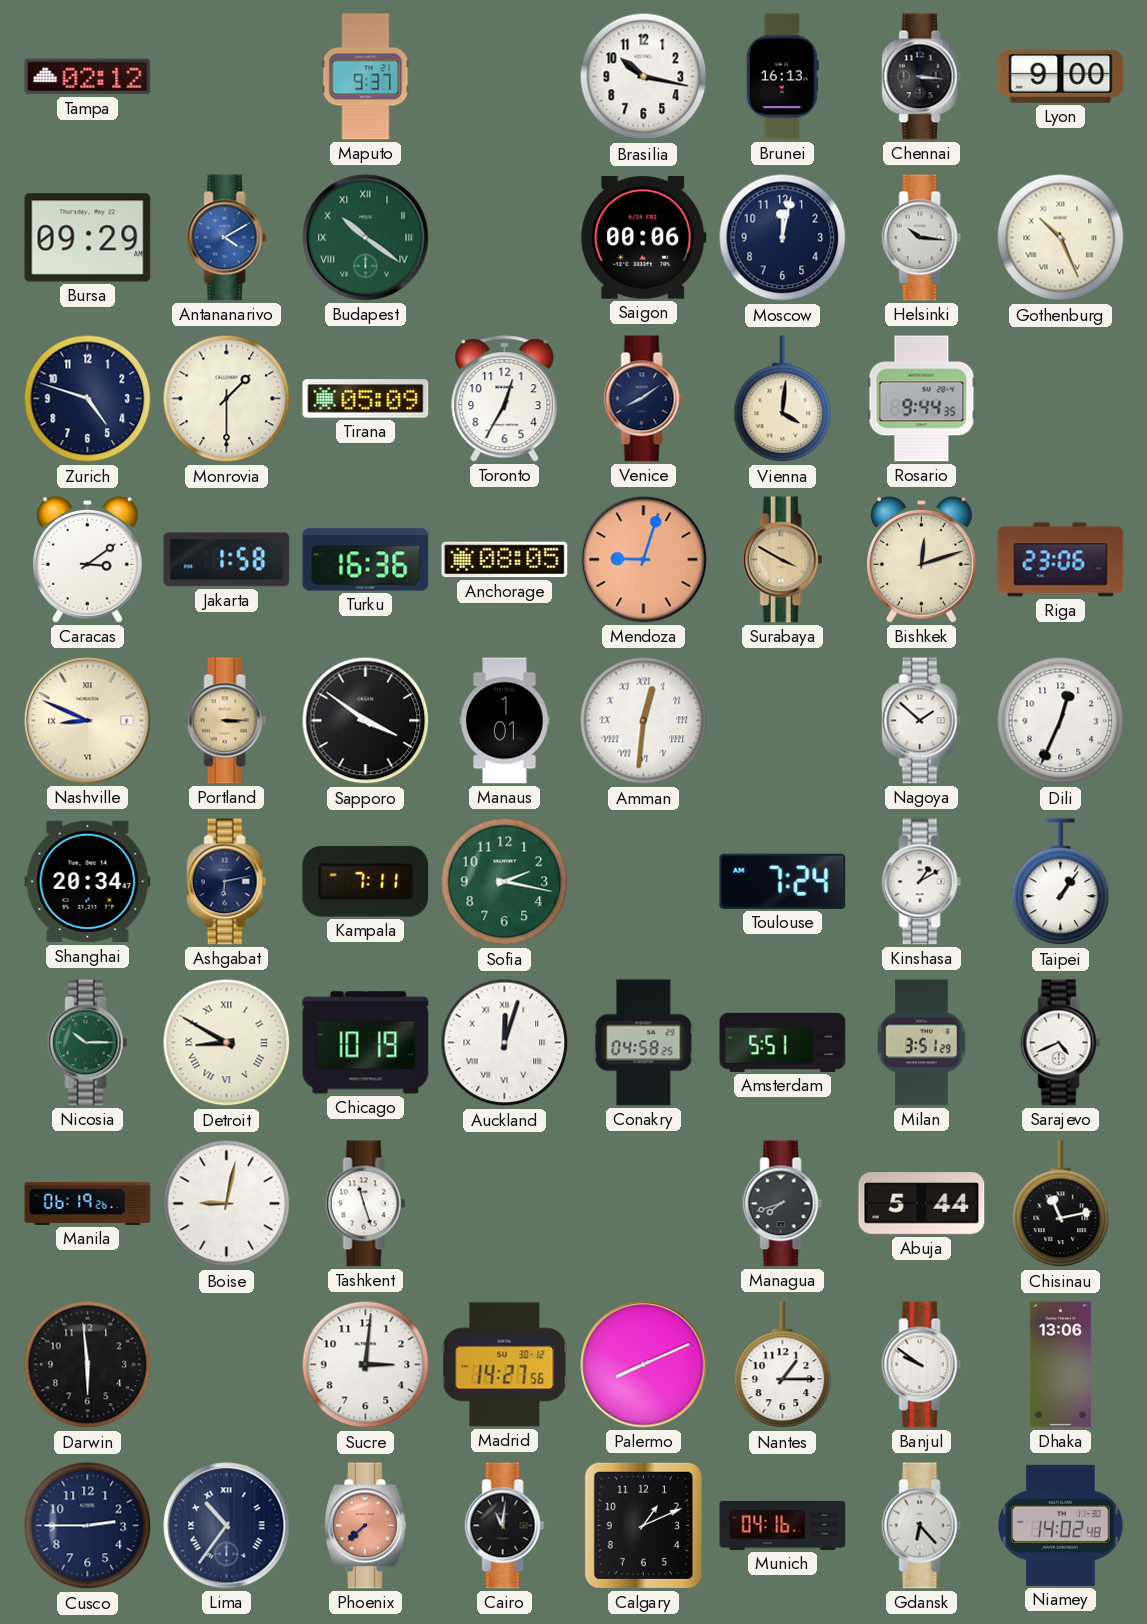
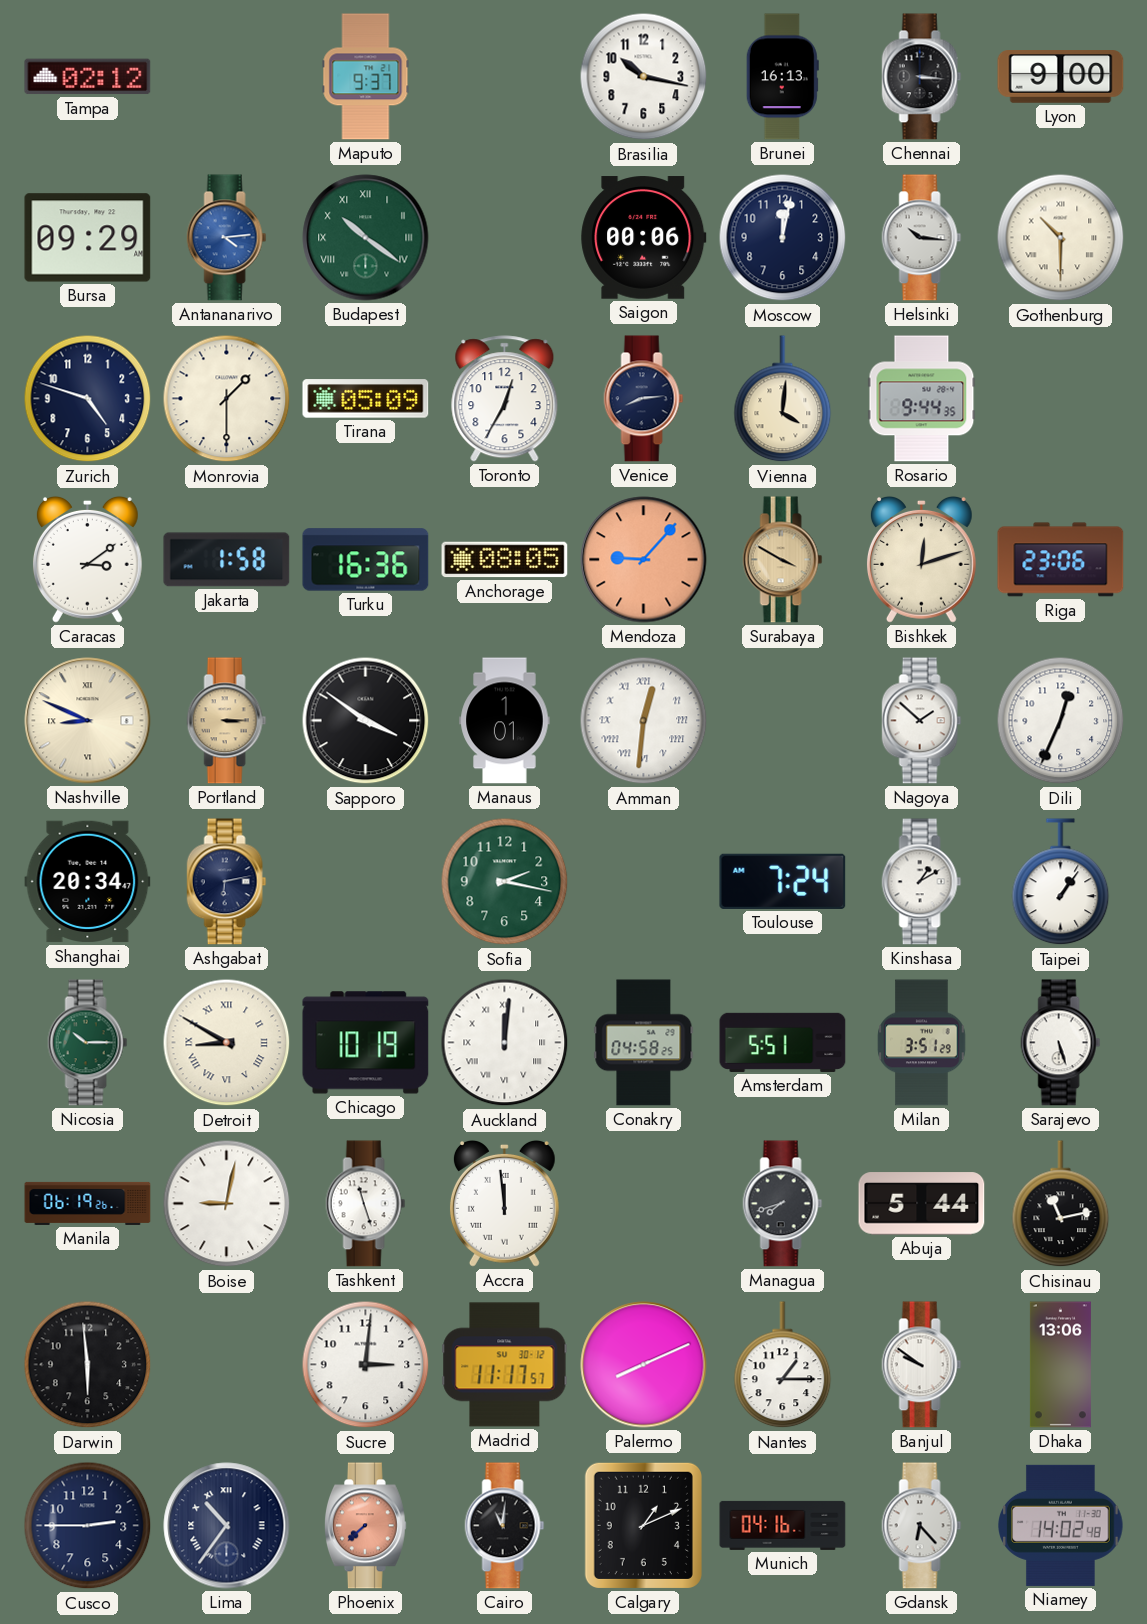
Antananarivo: 4:10 -> 4:14
Gothenburg: 10:26 -> 10:30
Venice: 8:09 -> 8:14
Mendoza: 9:03 -> 9:07
Kampala: 7:11 -> none
Auckland: 12:03 -> 12:01
Sarajevo: 4:41 -> 5:27
Accra: none -> 11:59
Madrid: 14:27 -> 11:17
